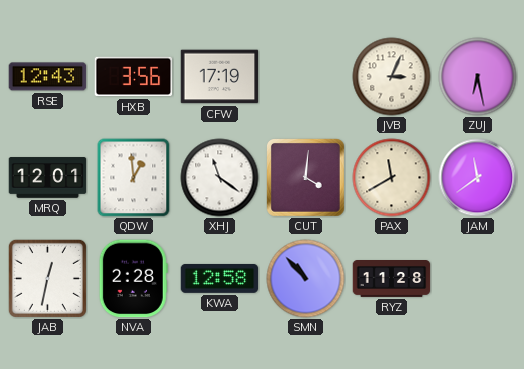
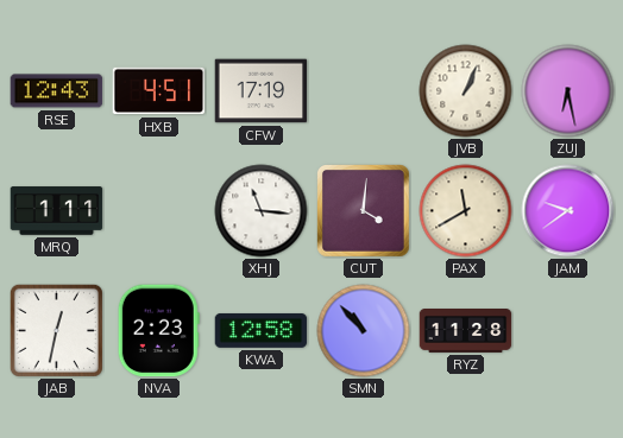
HXB: 3:56 -> 4:51
JVB: 3:04 -> 1:04
MRQ: 12:01 -> 1:11
QDW: 12:59 -> none
XHJ: 11:21 -> 11:16
JAM: 11:39 -> 9:39
NVA: 2:28 -> 2:23
